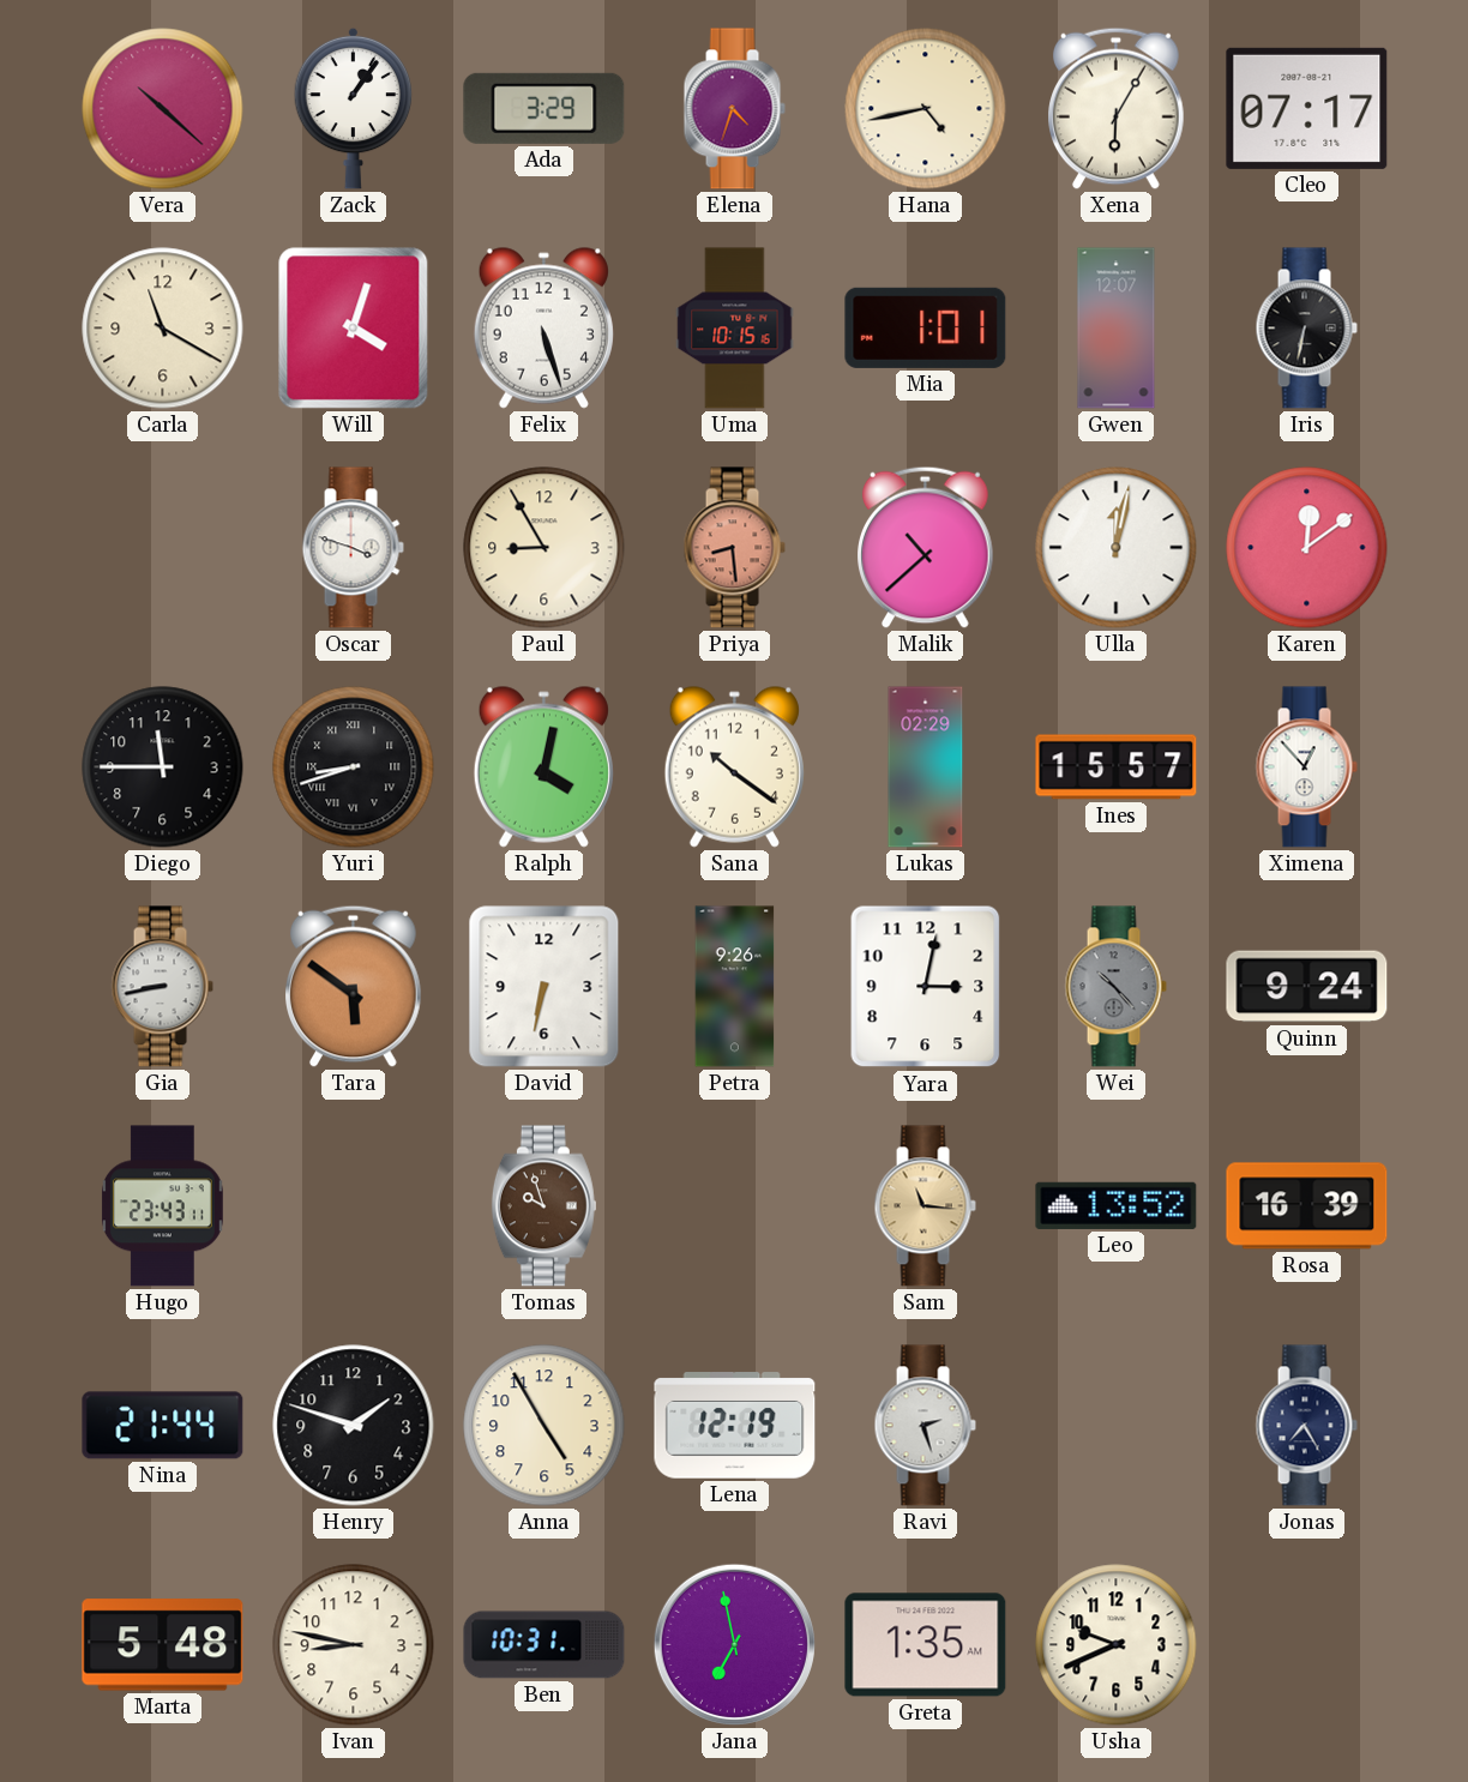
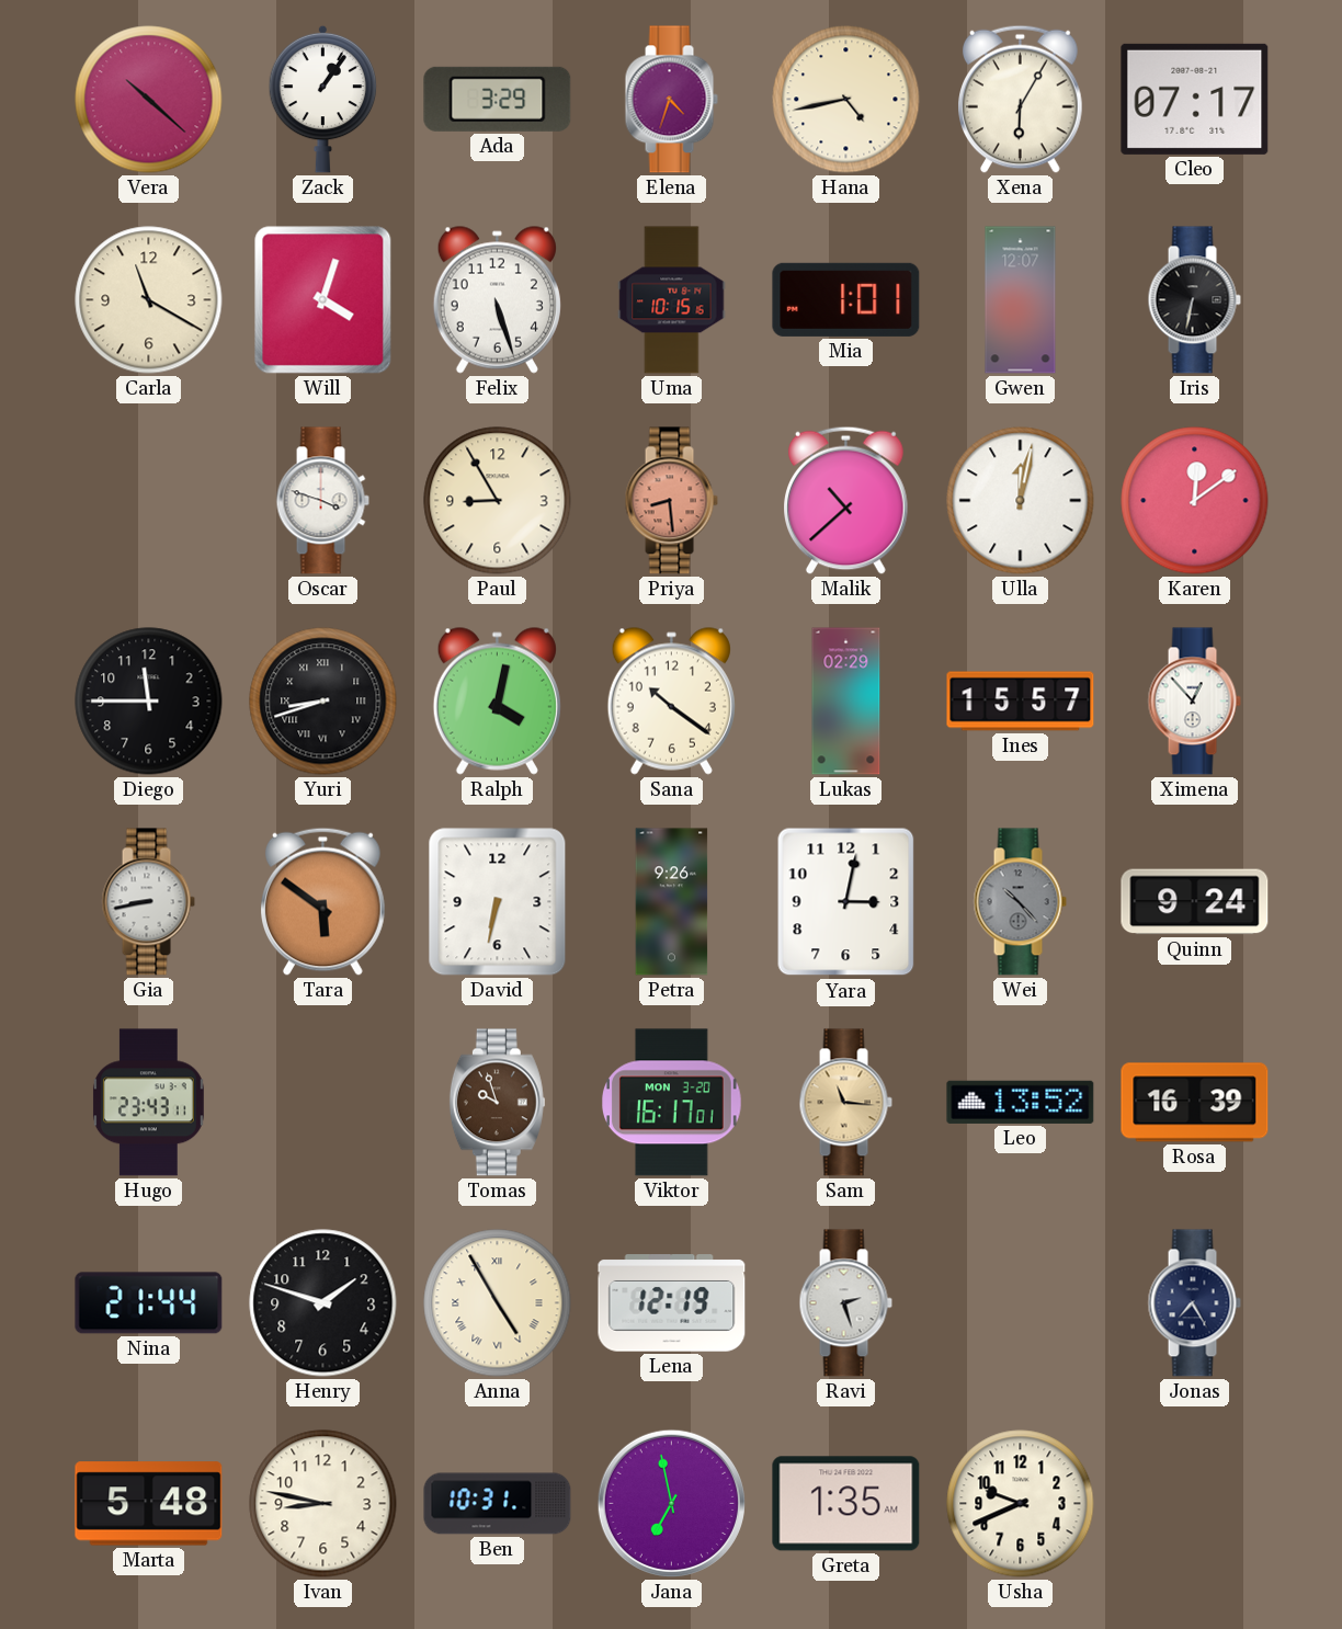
Viktor: none -> 16:17
Anna numerals: Arabic -> Roman
